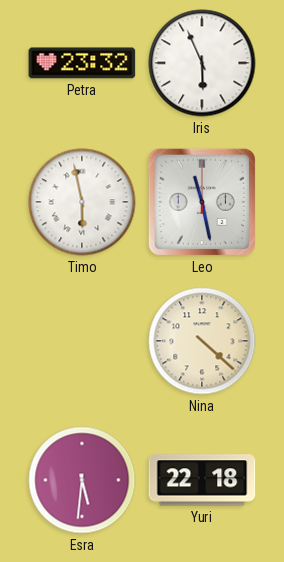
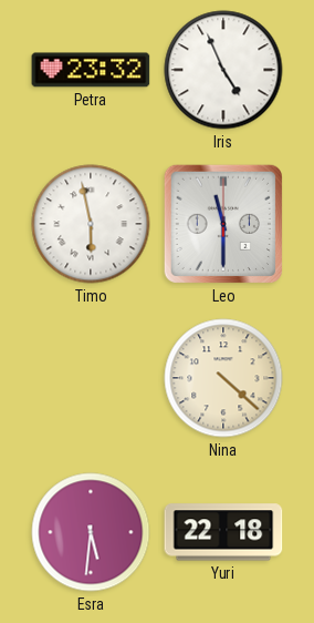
Iris: 5:56 -> 4:56
Leo: 11:28 -> 11:30
